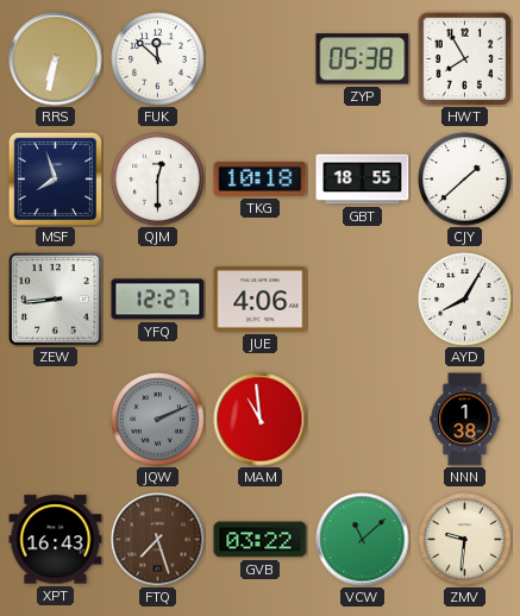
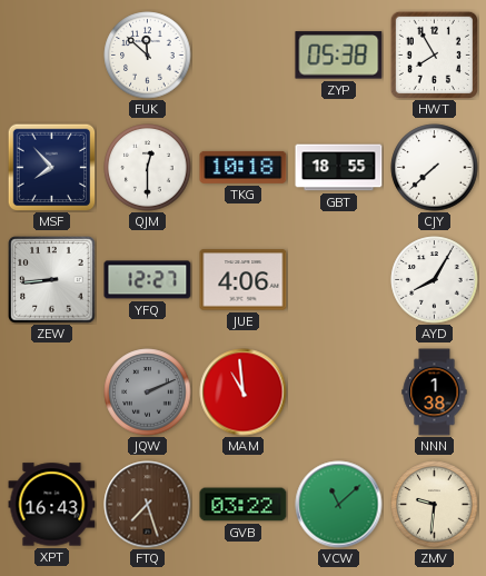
RRS: 6:32 -> none
MSF: 7:57 -> 7:53
CJY: 1:38 -> 7:38
